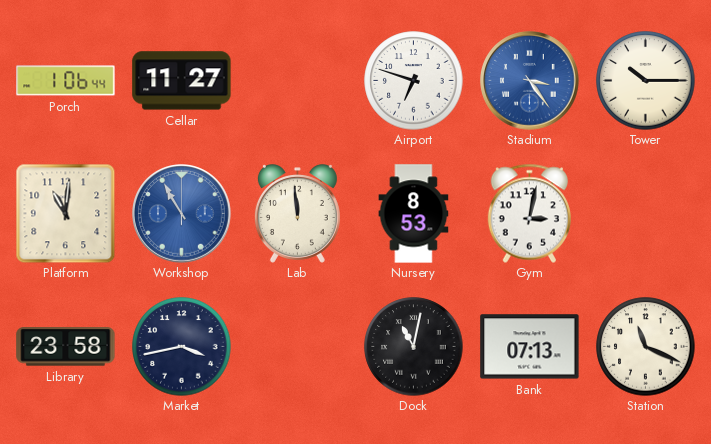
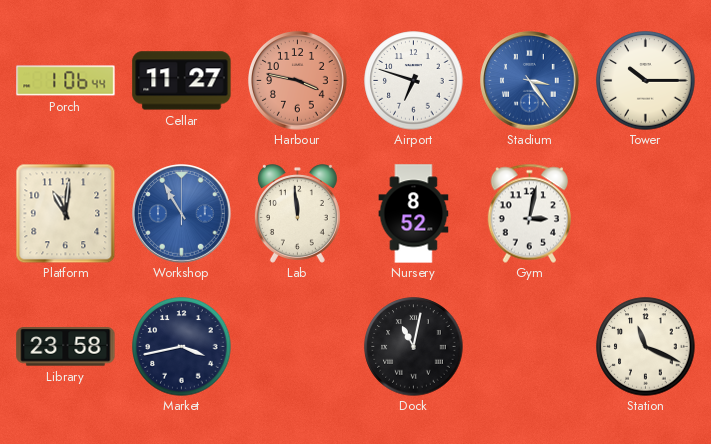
Harbour: none -> 3:47
Nursery: 8:53 -> 8:52
Bank: 07:13 -> none
